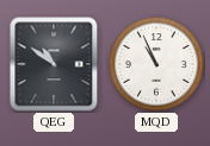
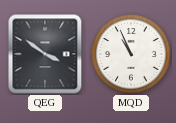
QEG: 10:51 -> 3:51
